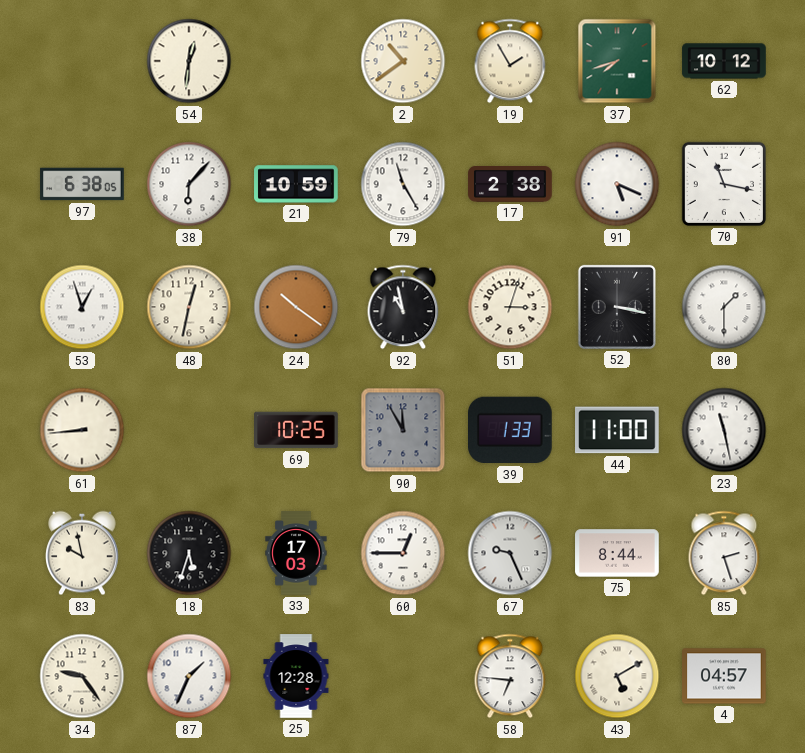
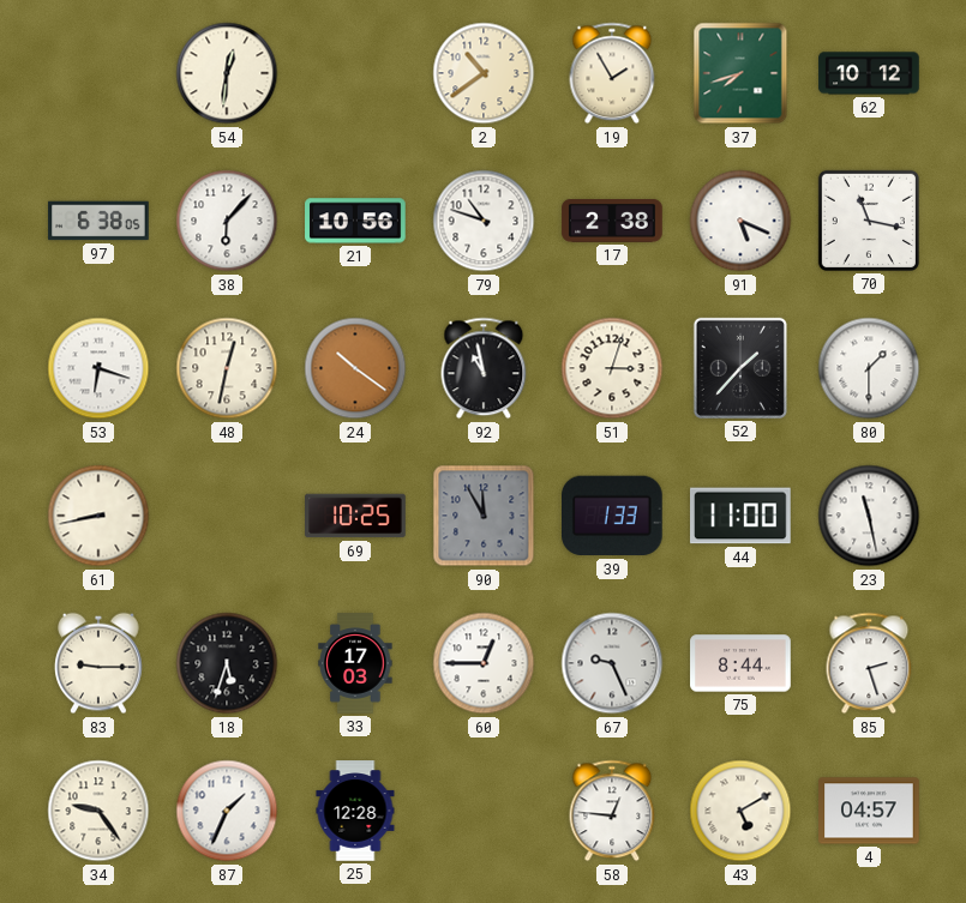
21: 10:59 -> 10:56
79: 11:25 -> 10:48
53: 12:57 -> 6:18
52: 3:17 -> 1:37
61: 8:44 -> 8:43
83: 9:58 -> 9:15
58: 6:46 -> 12:46
